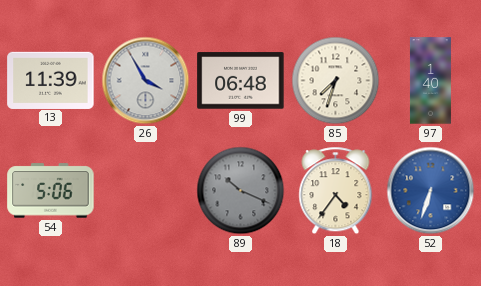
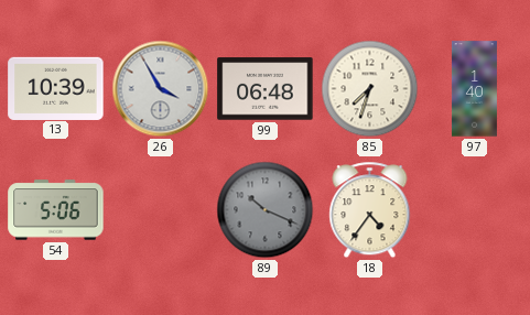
13: 11:39 -> 10:39
52: 6:33 -> none
